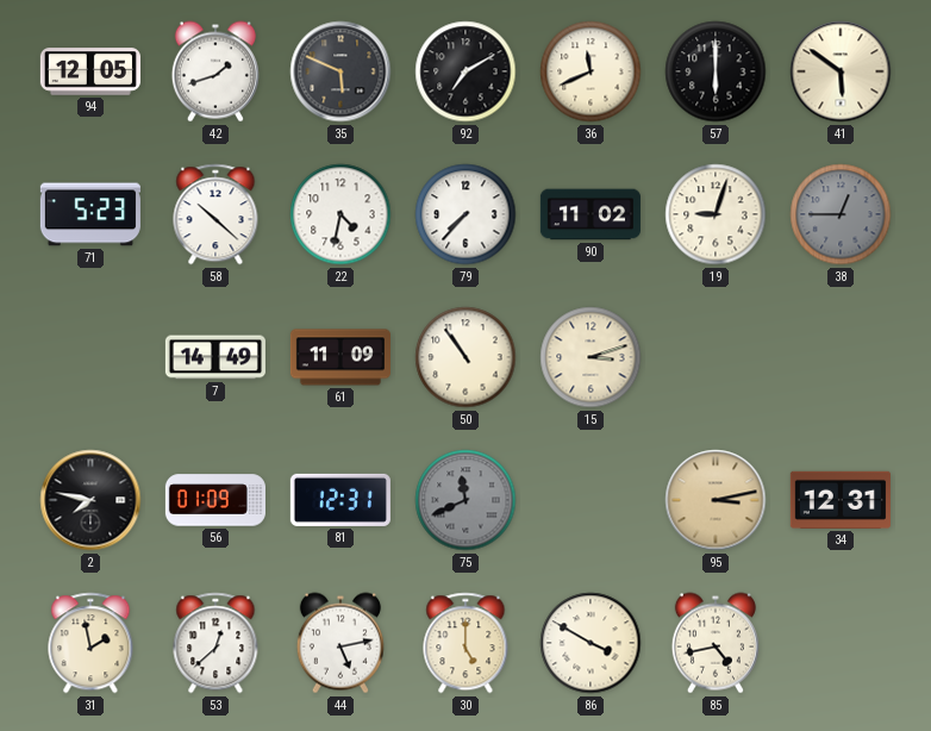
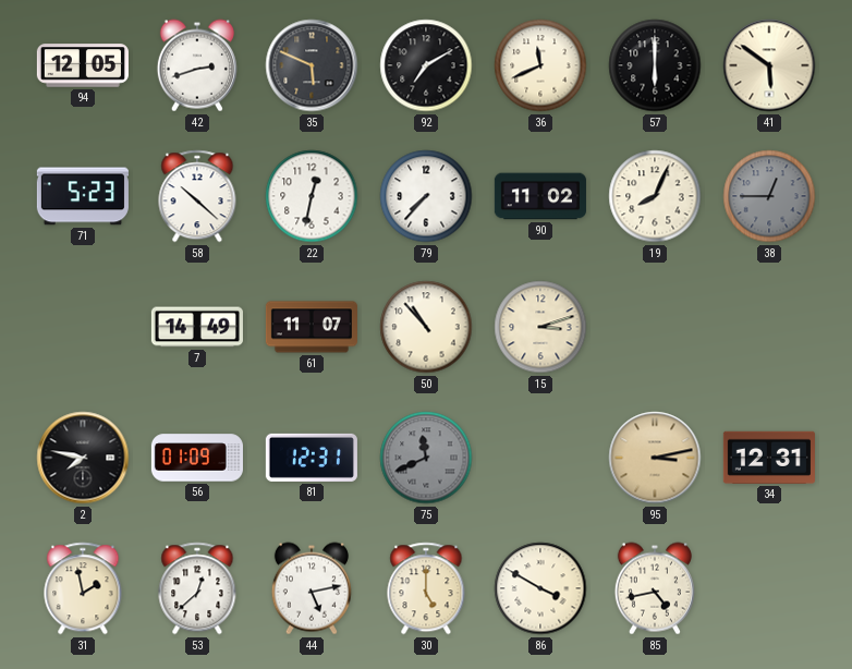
42: 1:42 -> 2:42
22: 4:32 -> 12:32
19: 9:03 -> 8:04
61: 11:09 -> 11:07
50: 10:54 -> 10:53
